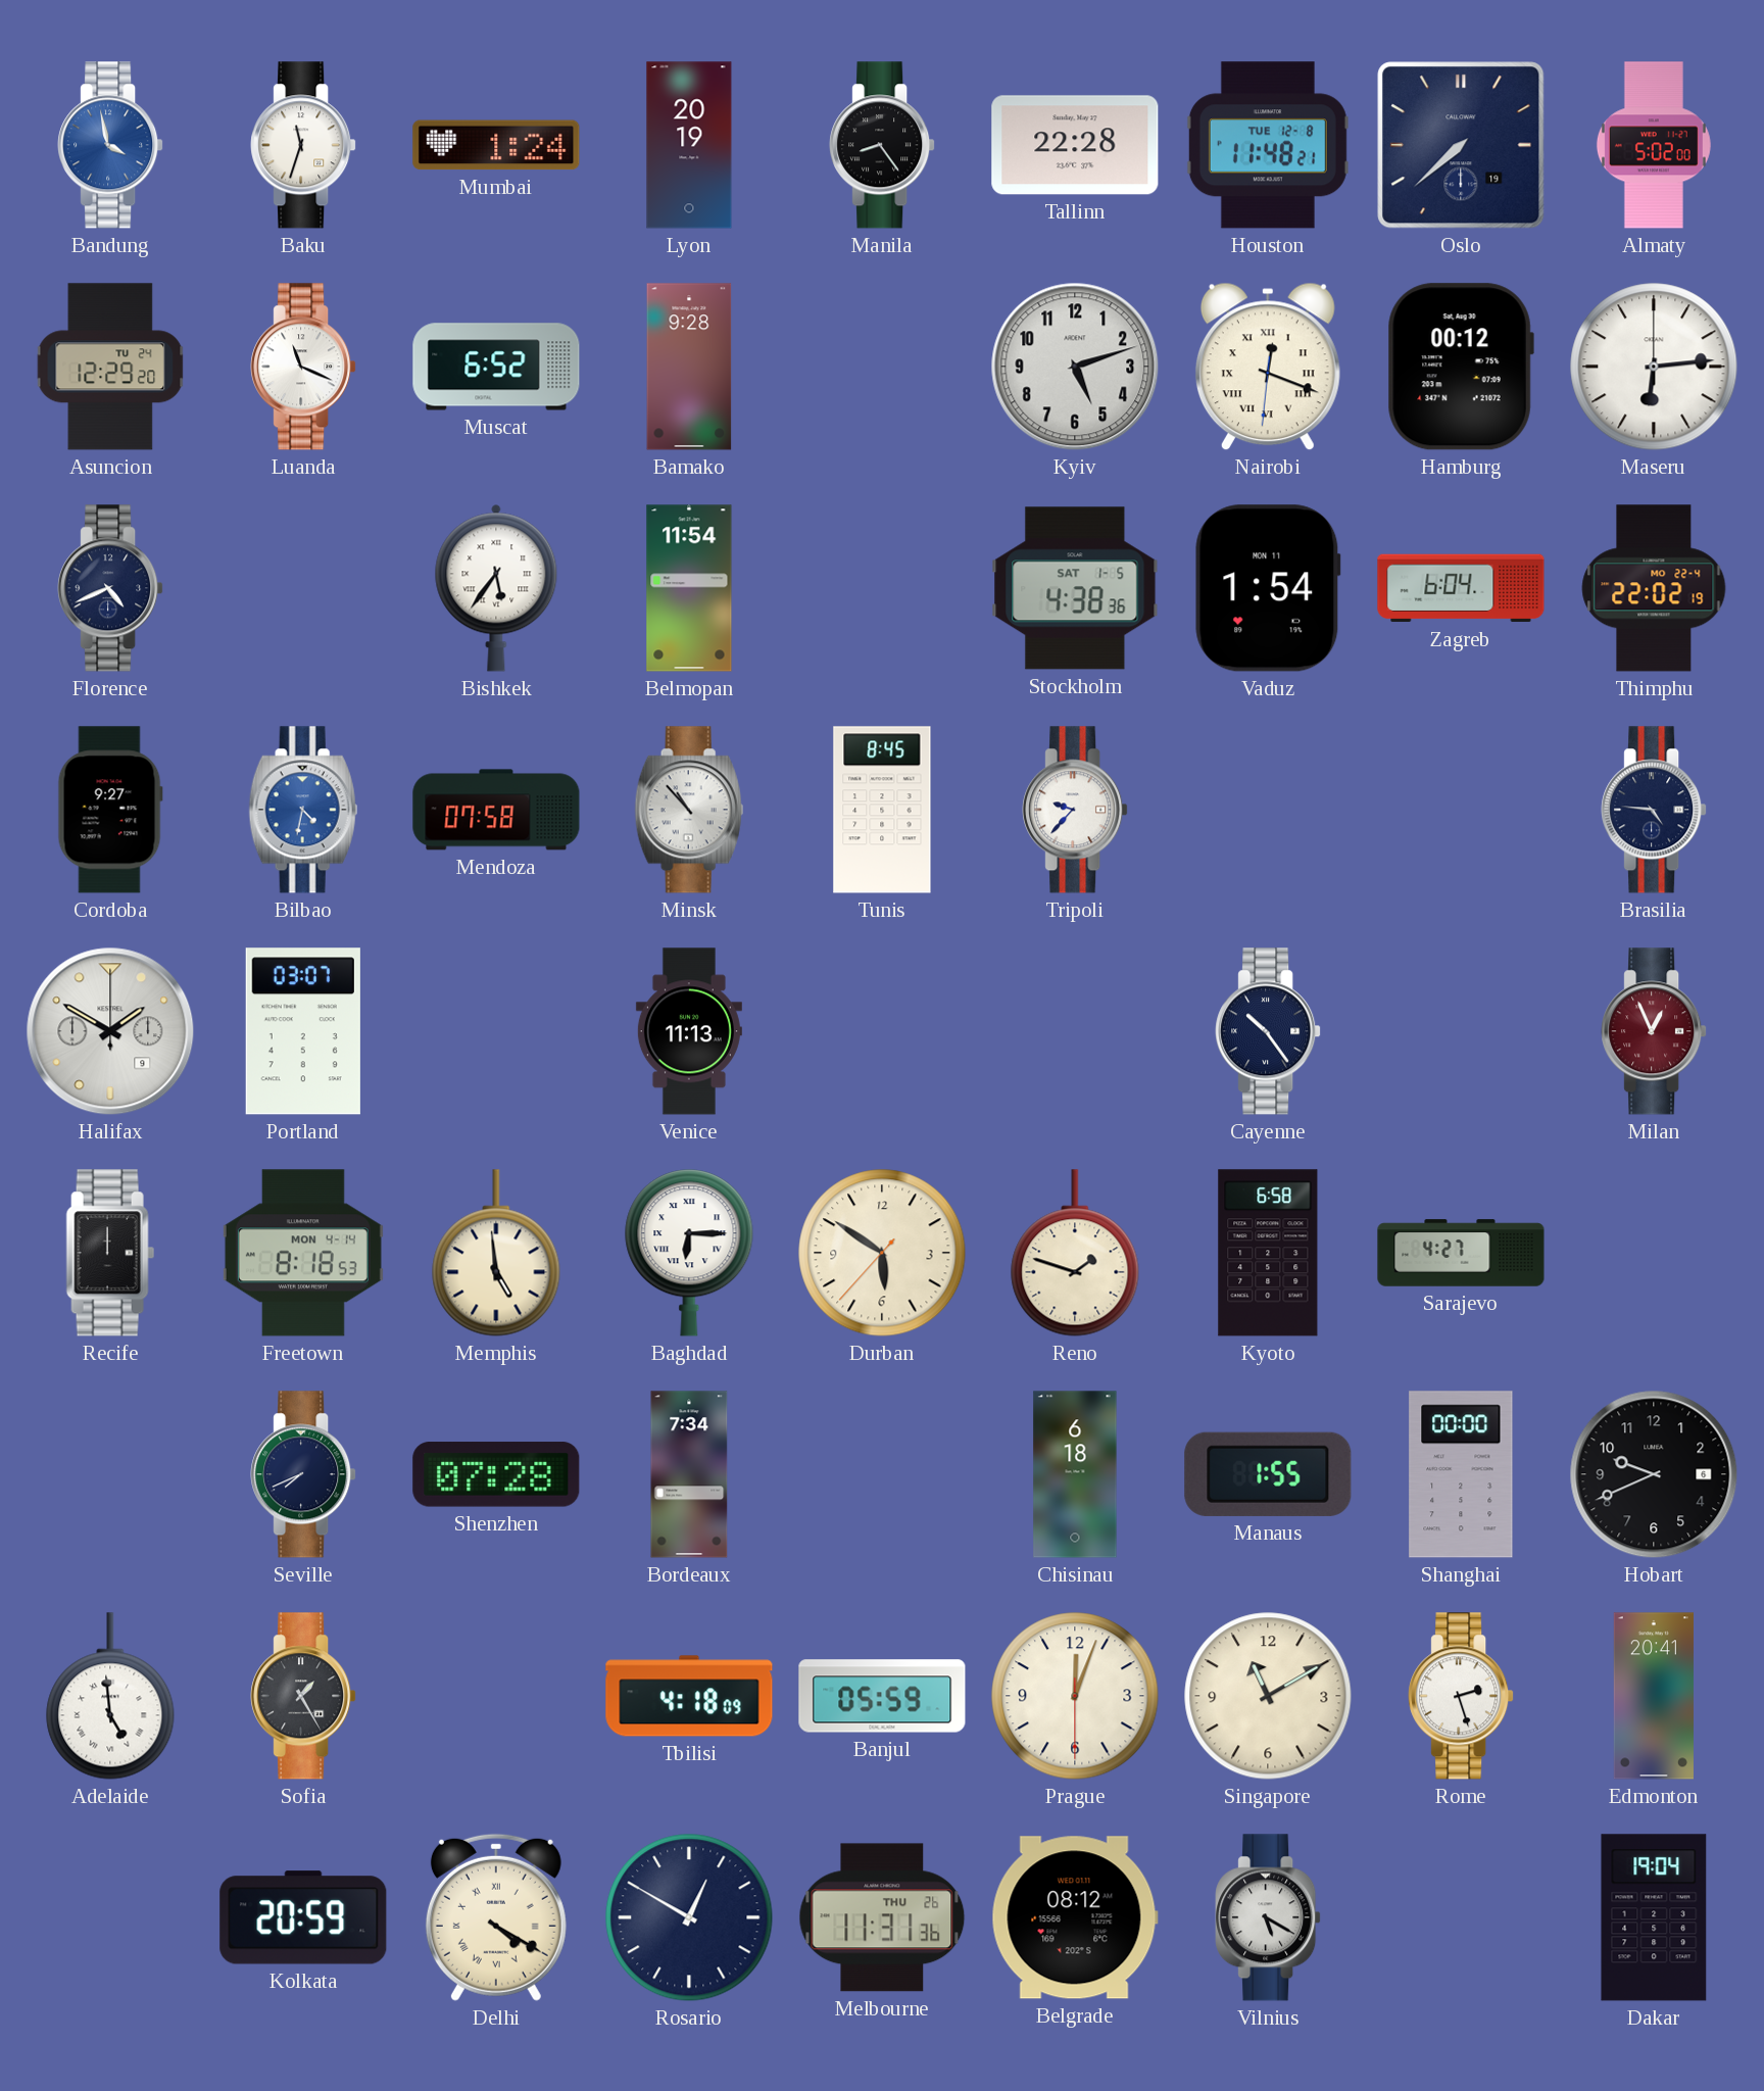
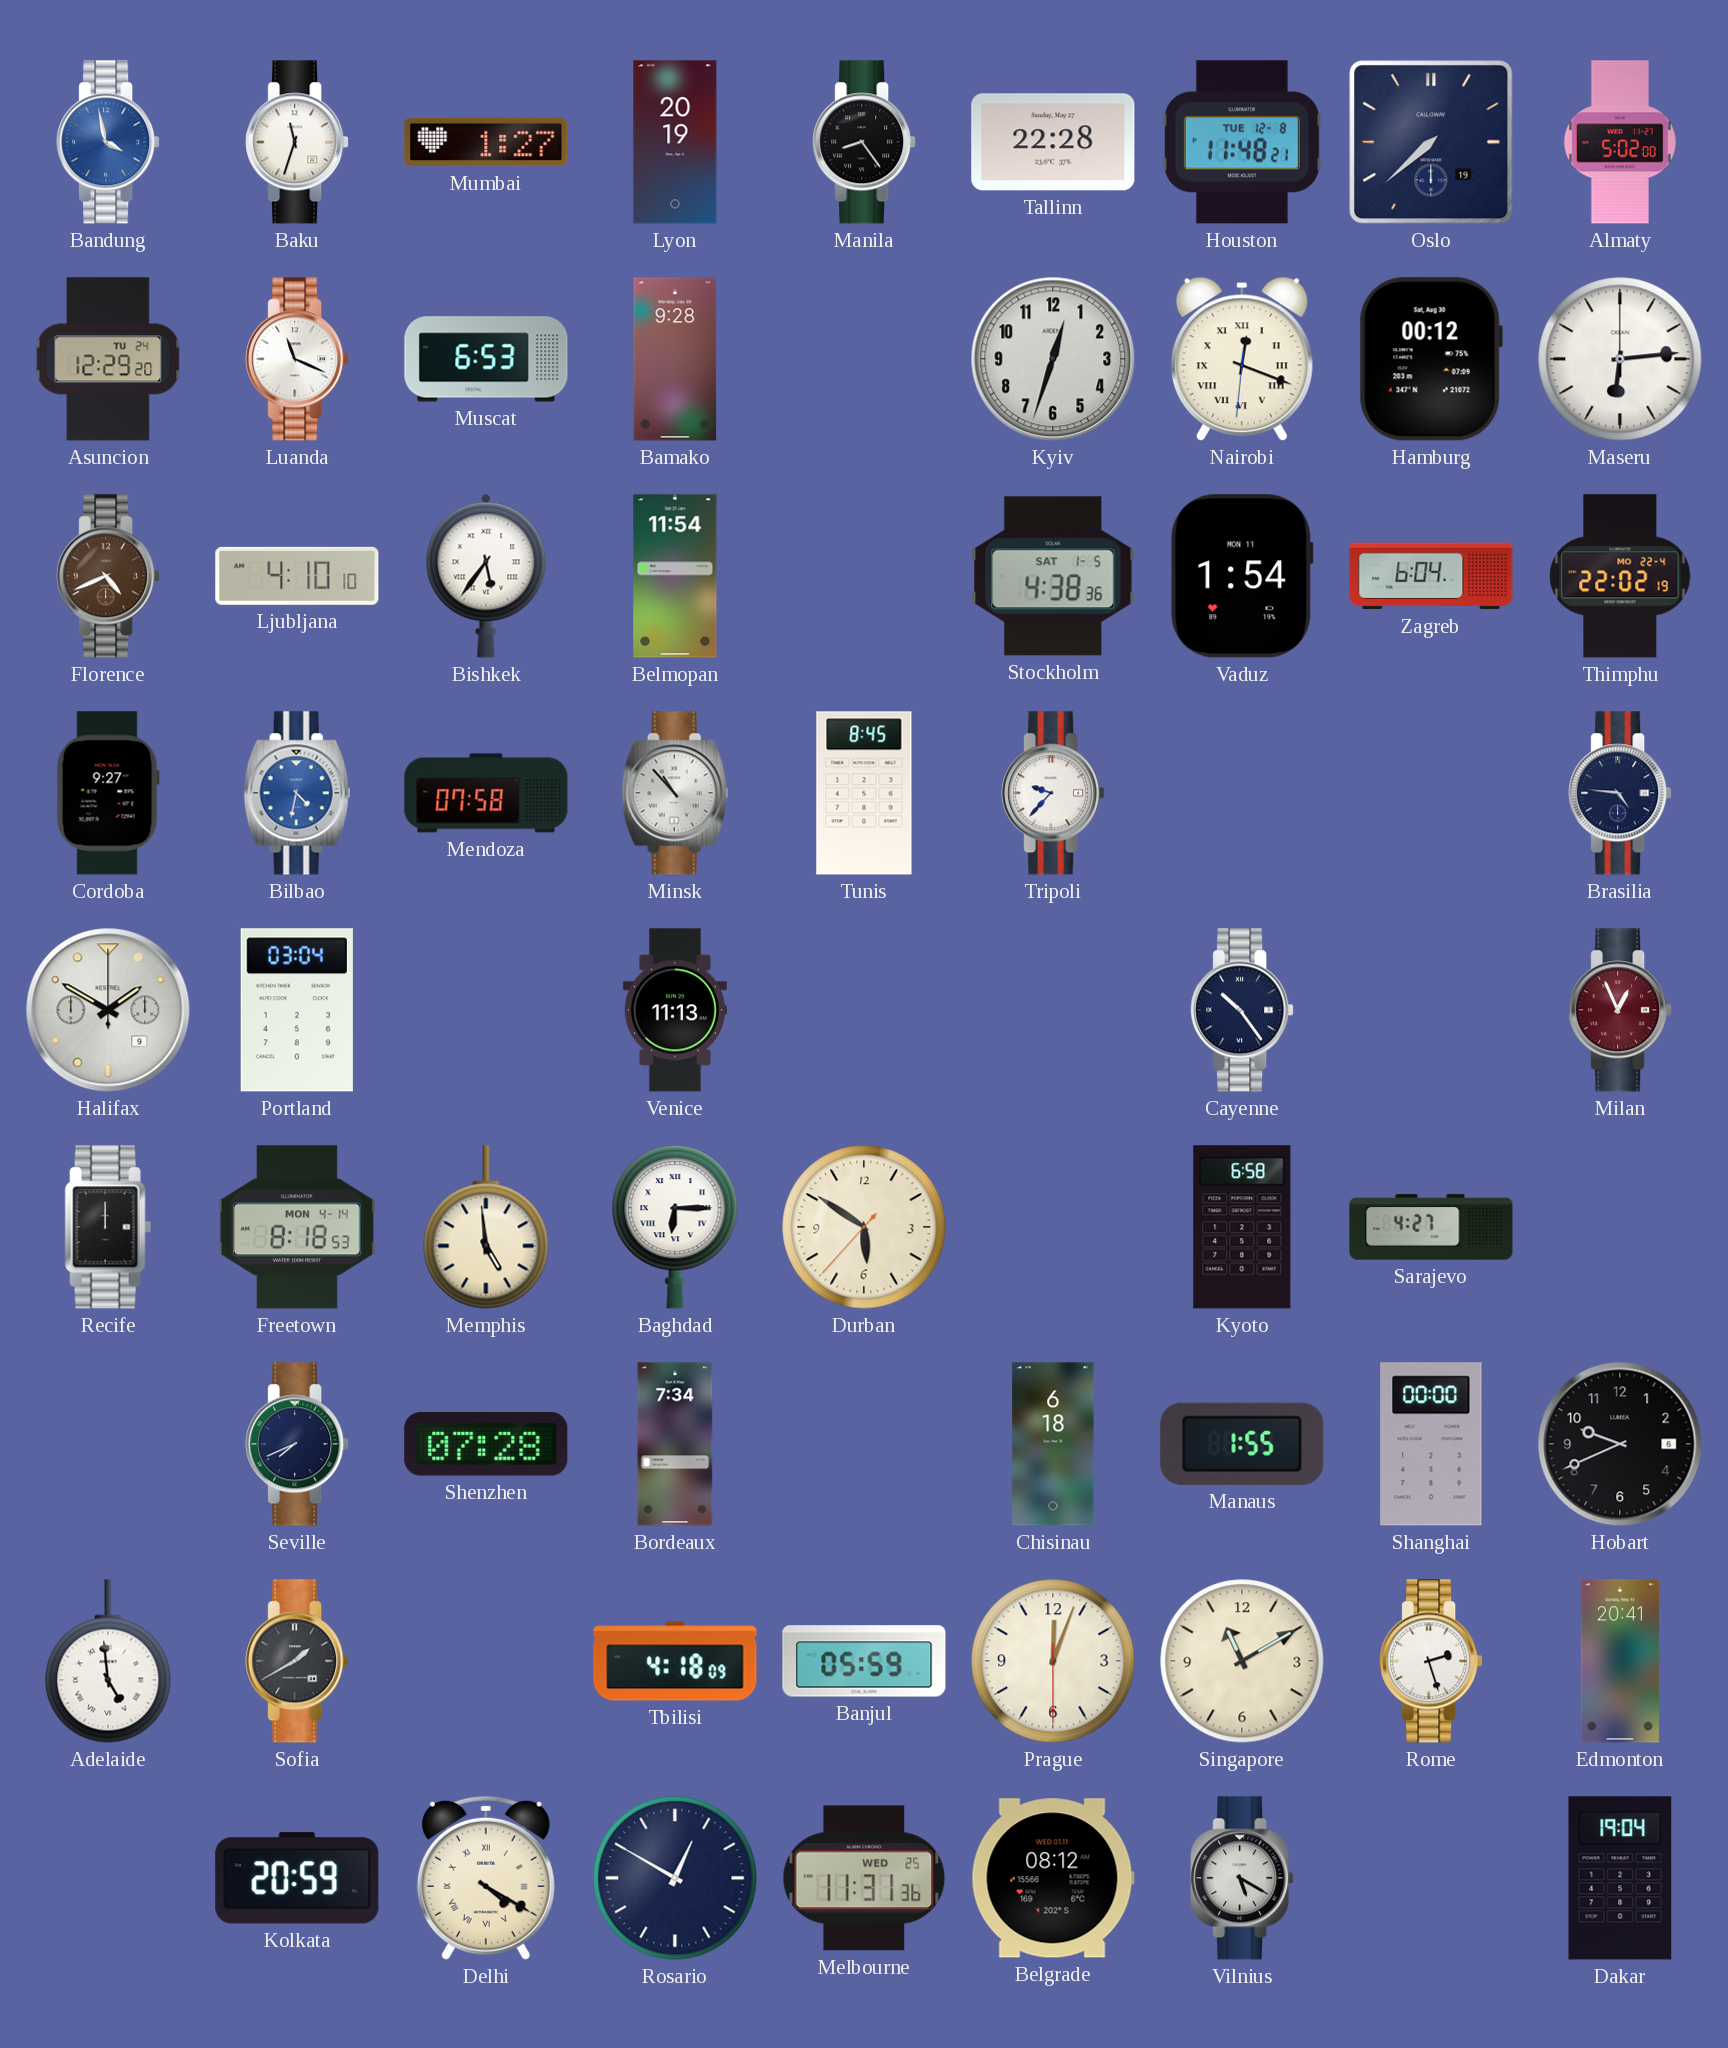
Mumbai: 1:24 -> 1:27
Muscat: 6:52 -> 6:53
Kyiv: 5:12 -> 12:33
Florence dial: navy -> brown
Ljubljana: none -> 4:10
Portland: 03:07 -> 03:04
Reno: 1:48 -> none
Sofia: 1:25 -> 1:40
Melbourne date: THU 26 -> WED 25
